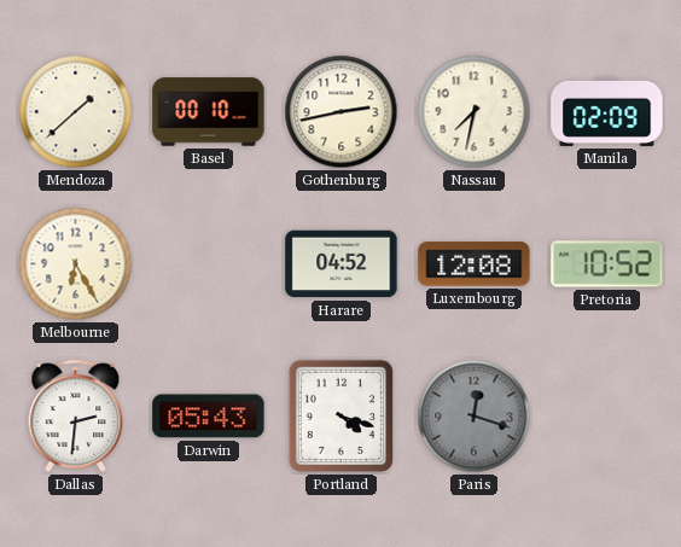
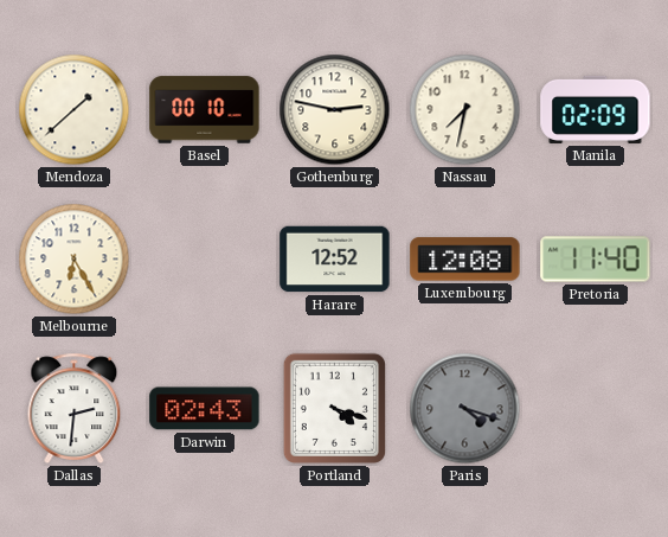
Gothenburg: 2:43 -> 2:47
Harare: 04:52 -> 12:52
Pretoria: 10:52 -> 11:40
Darwin: 05:43 -> 02:43
Paris: 12:18 -> 4:18
